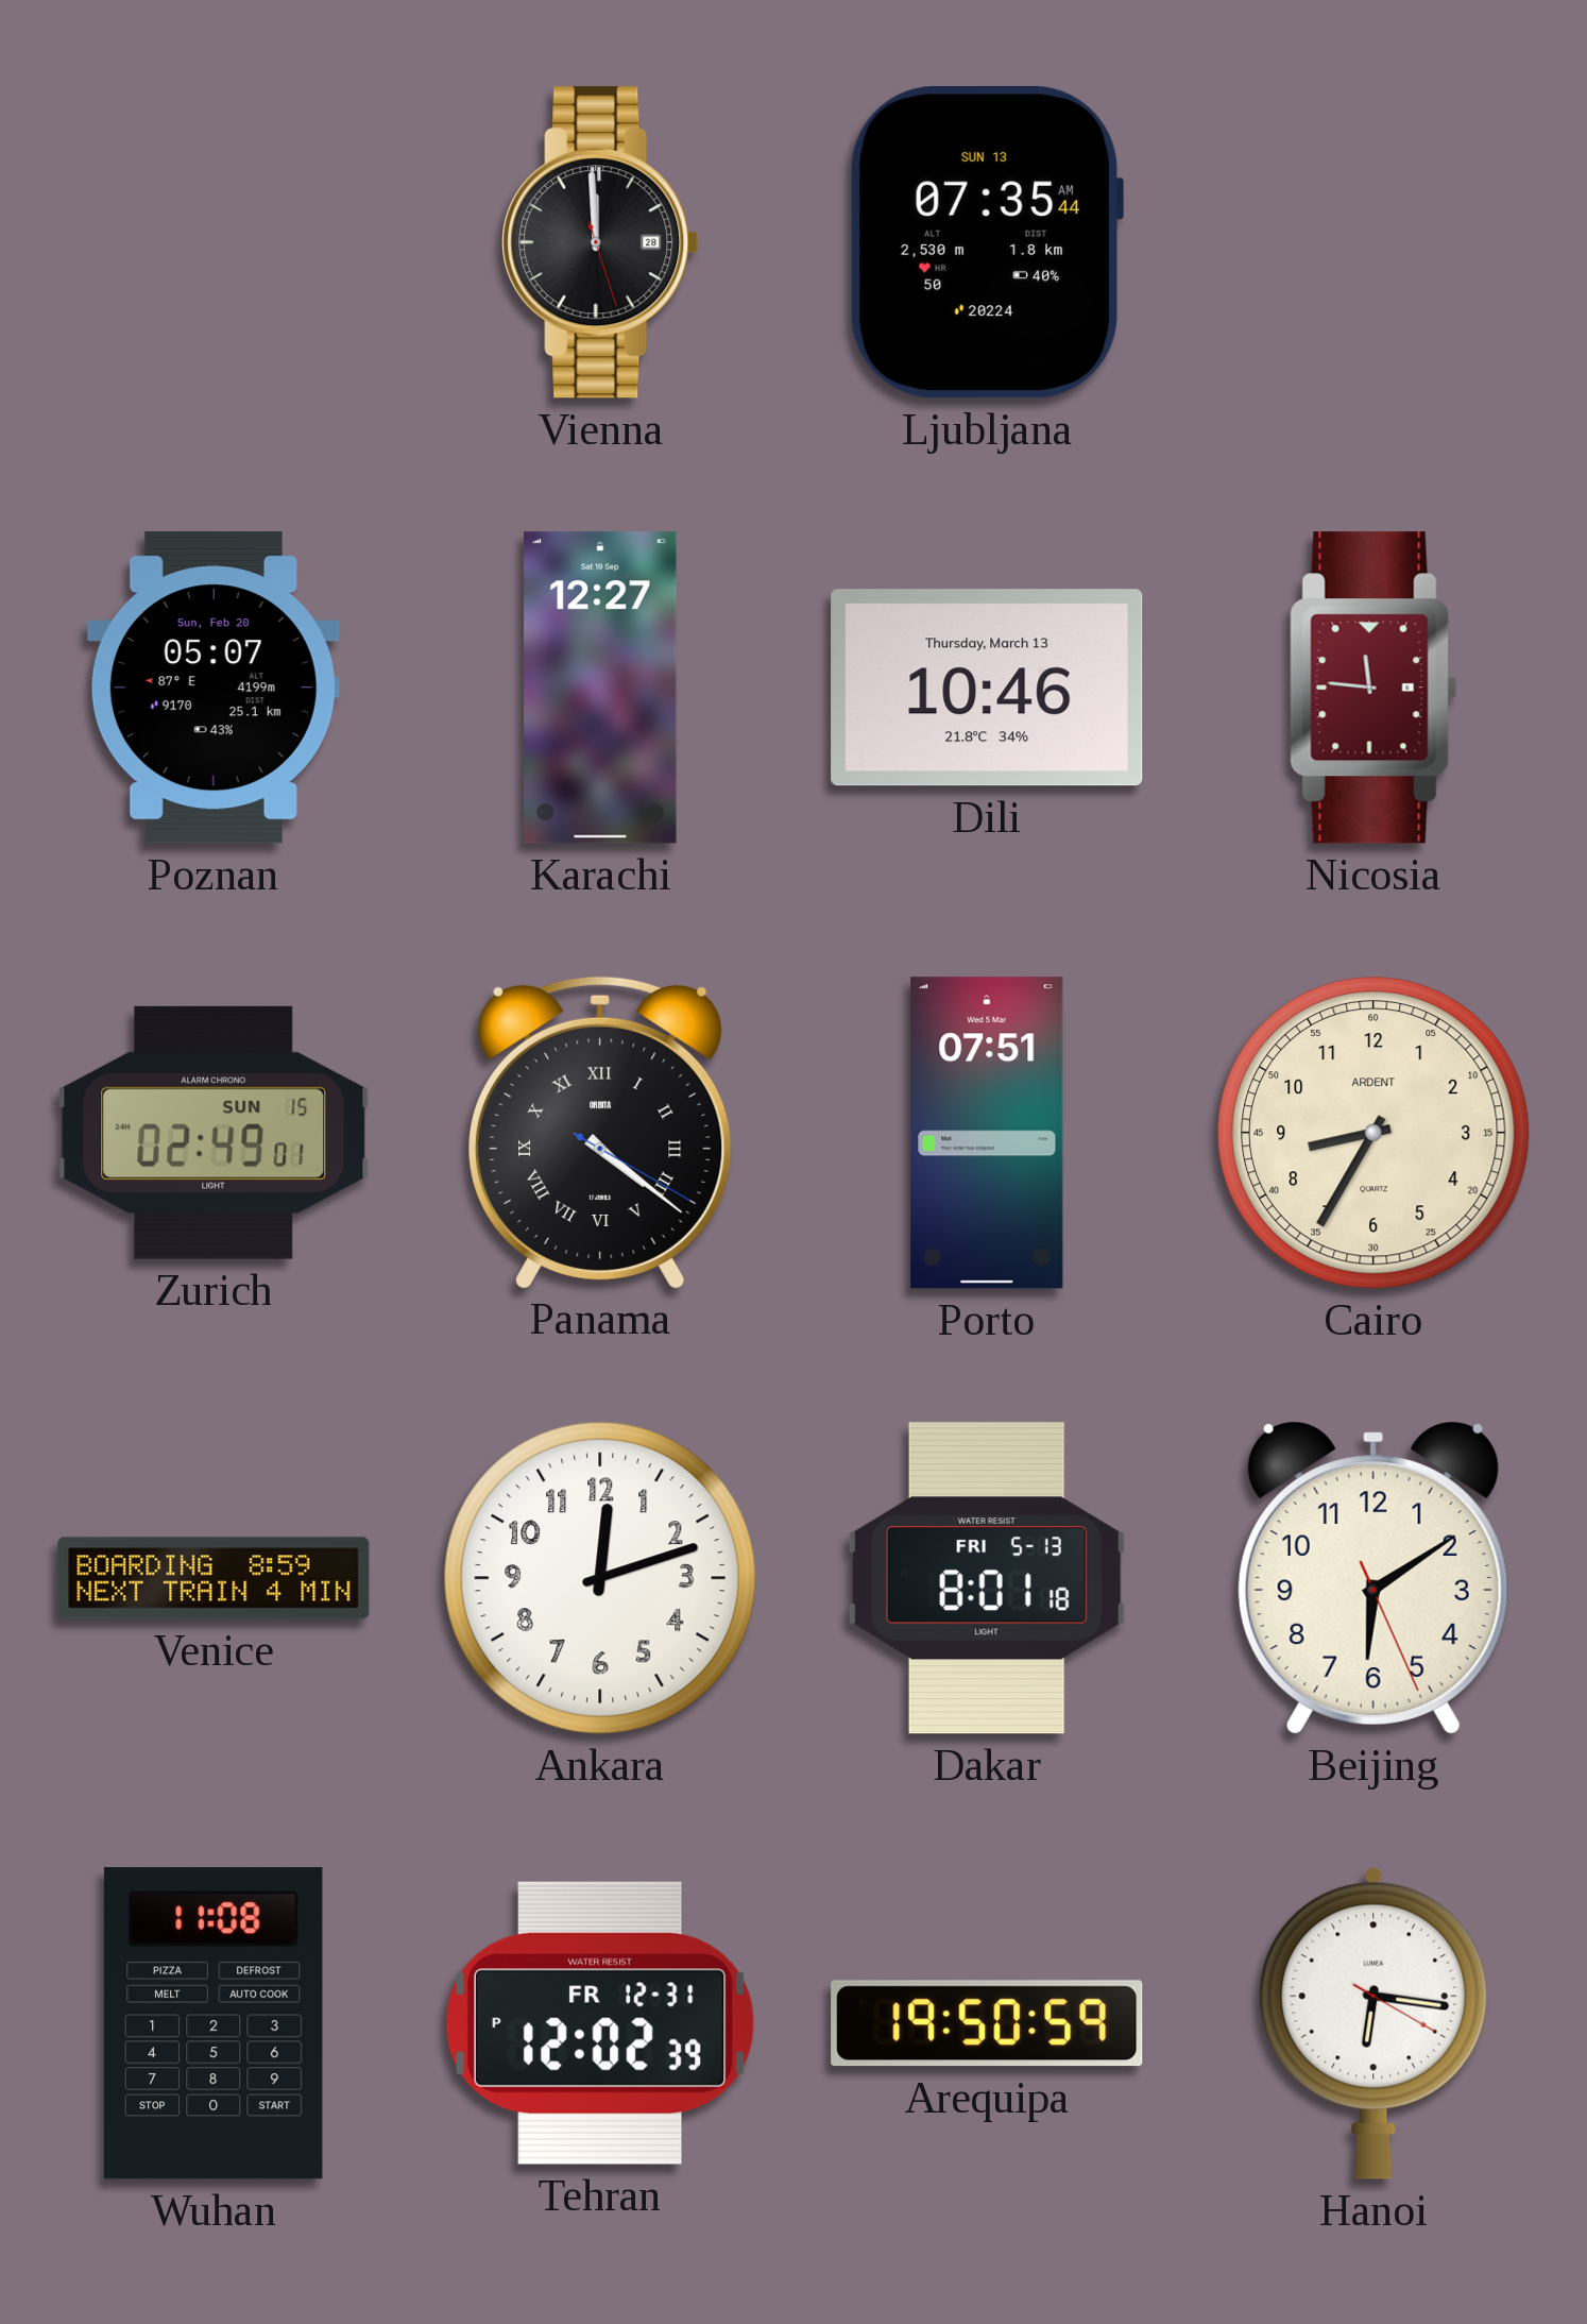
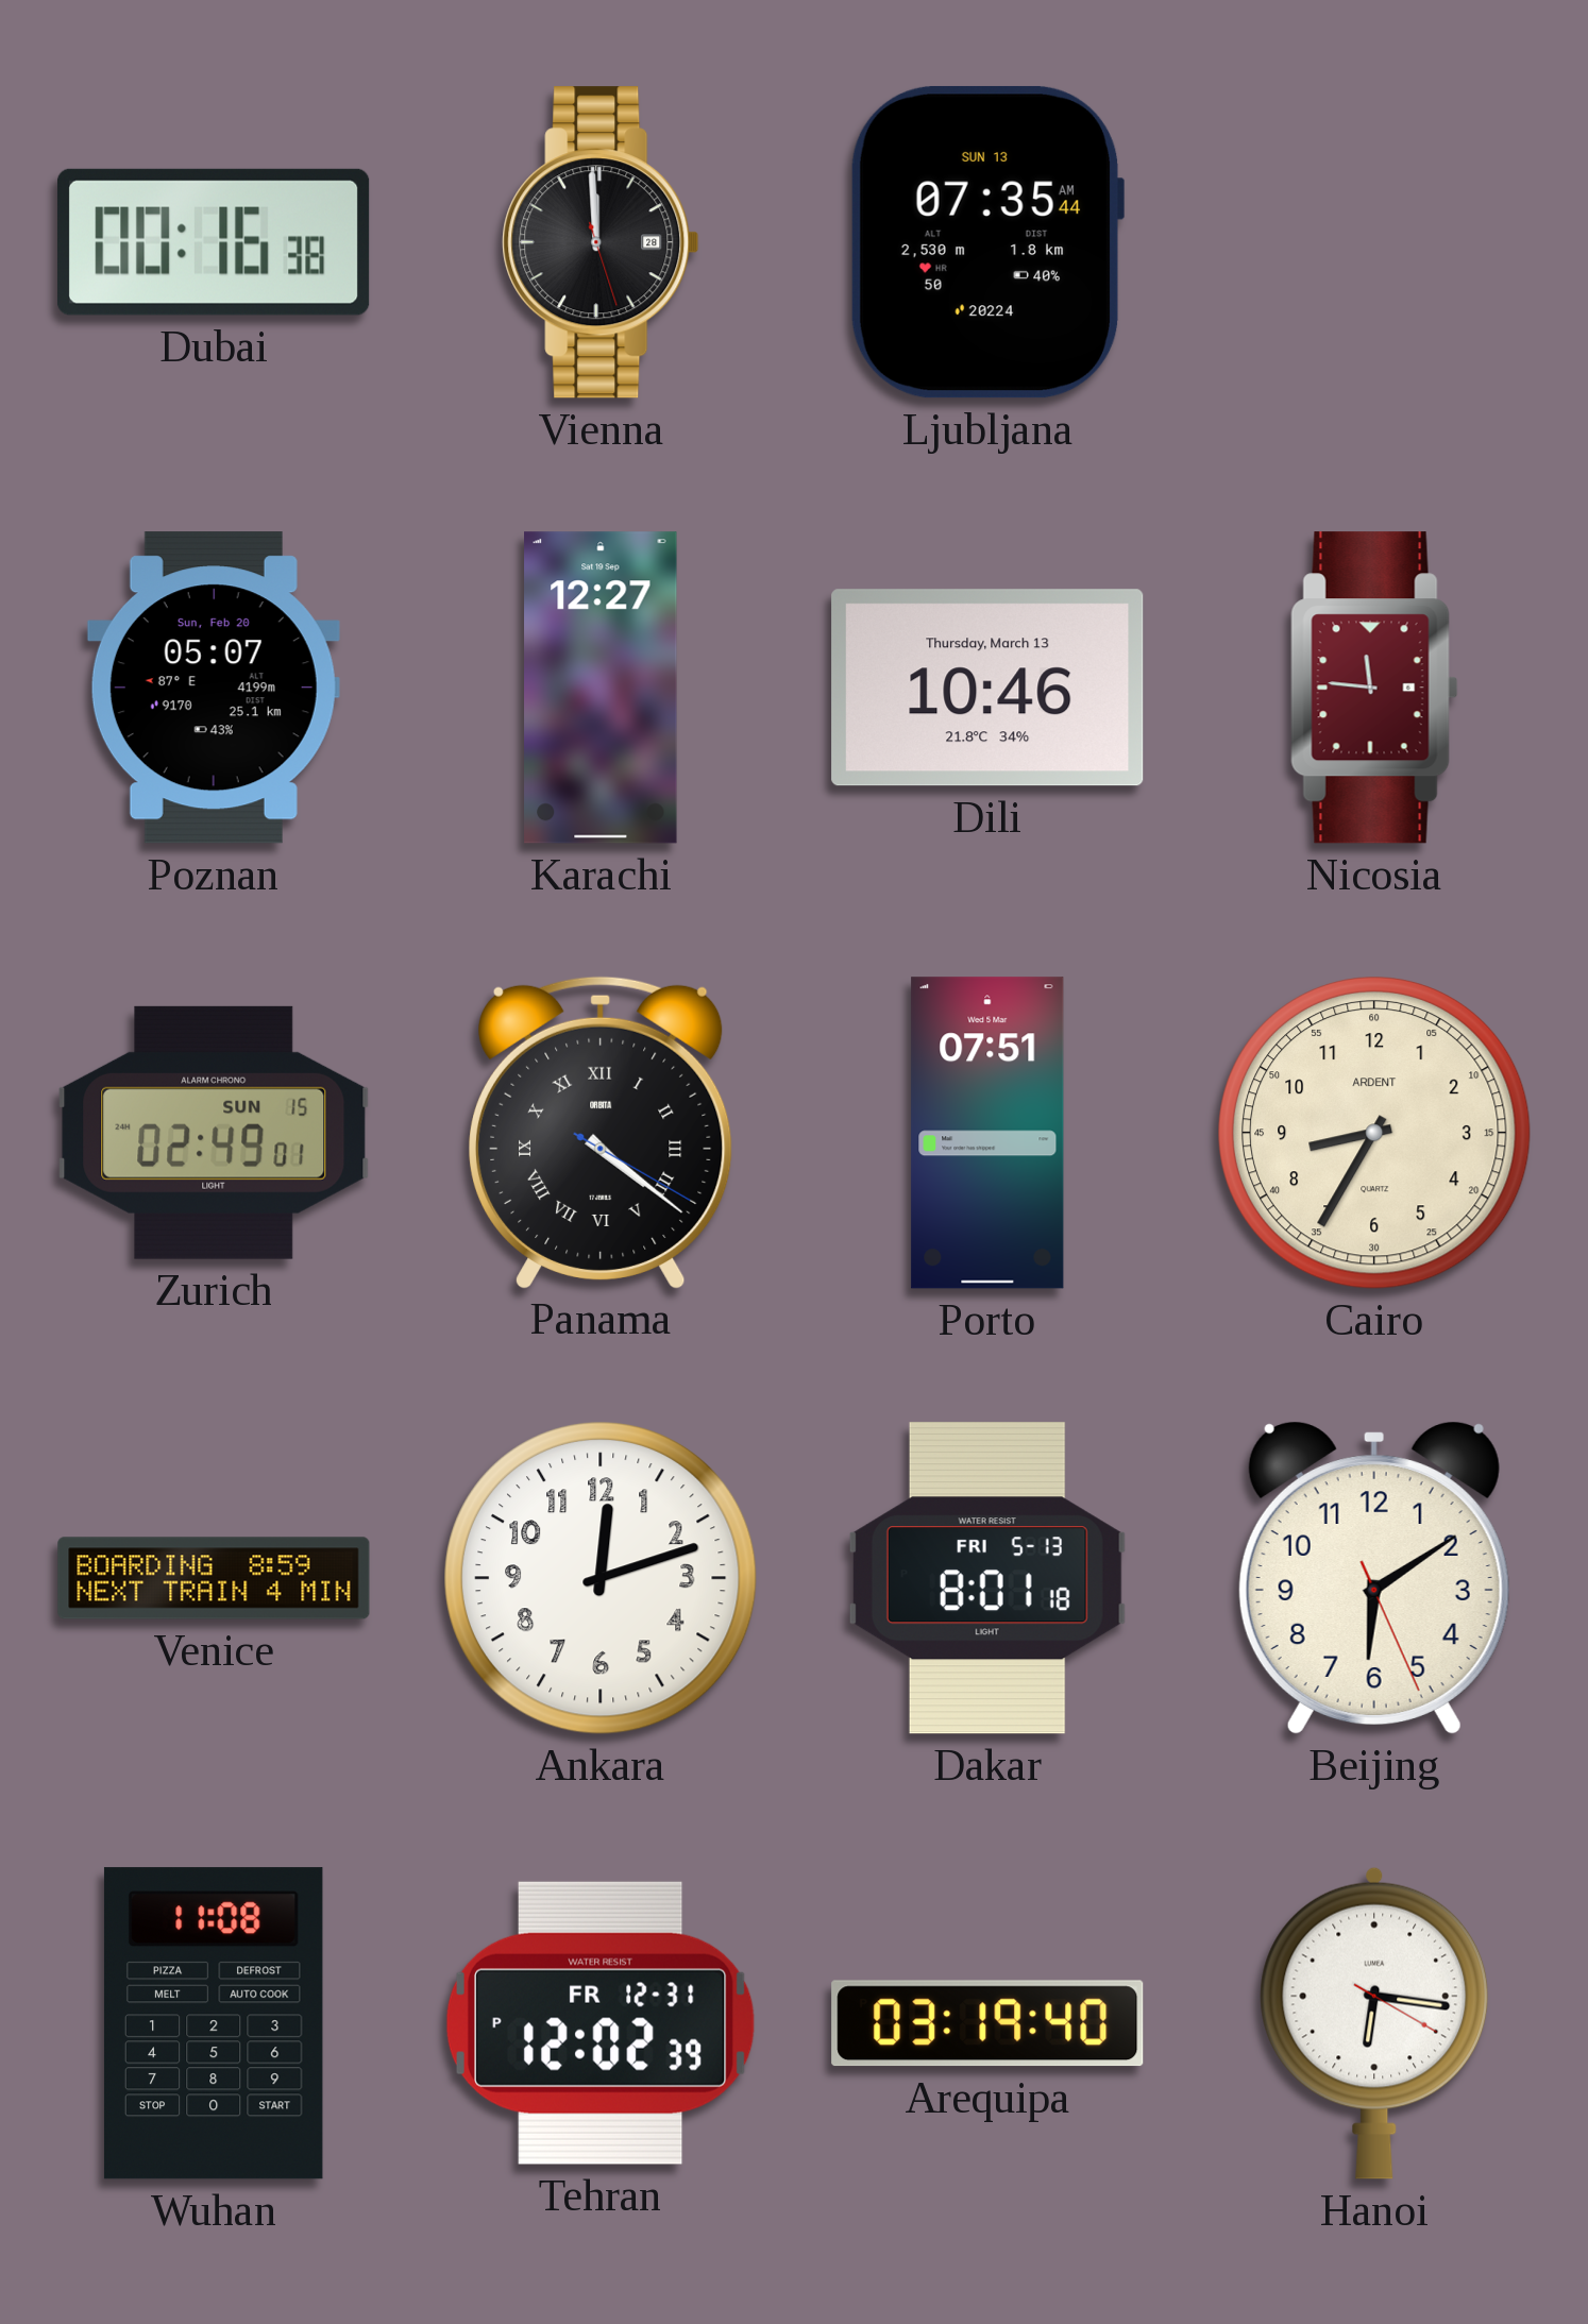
Dubai: none -> 00:16
Arequipa: 19:50 -> 03:19
